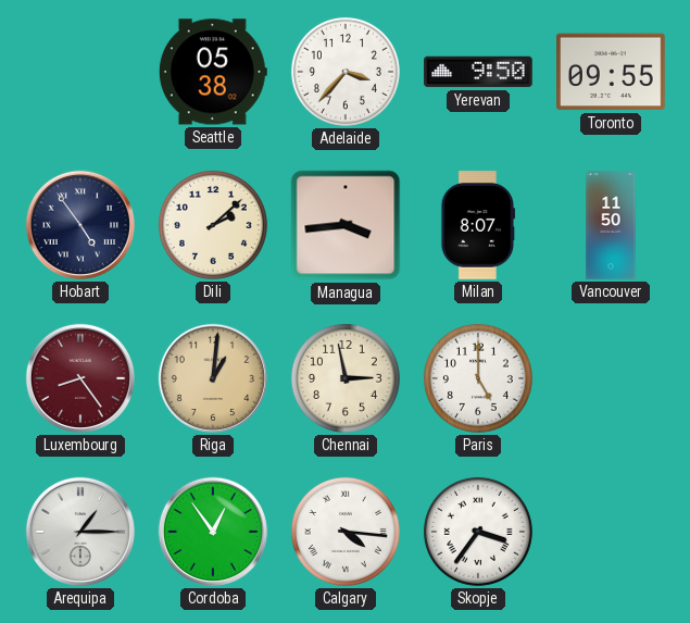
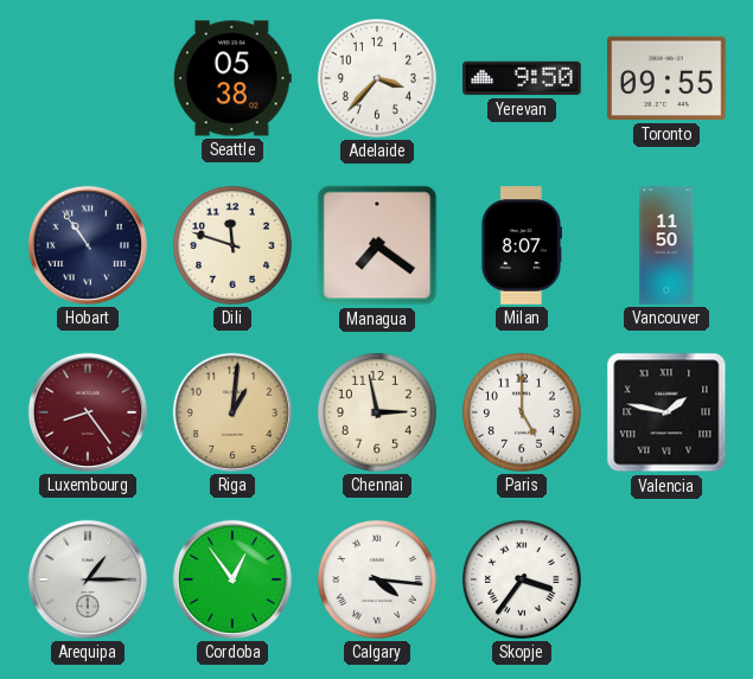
Hobart: 4:54 -> 10:54
Dili: 2:08 -> 11:48
Managua: 3:44 -> 7:21
Valencia: none -> 1:47
